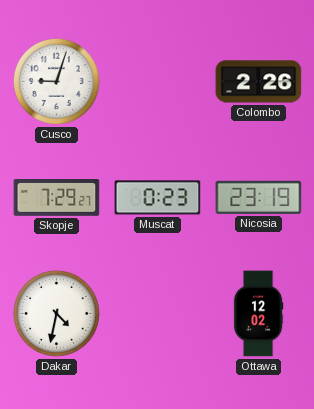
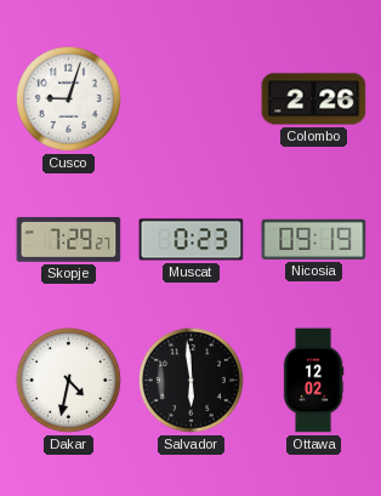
Nicosia: 23:19 -> 09:19
Salvador: none -> 5:59
